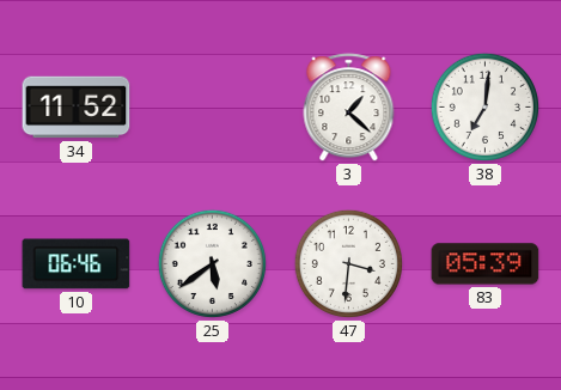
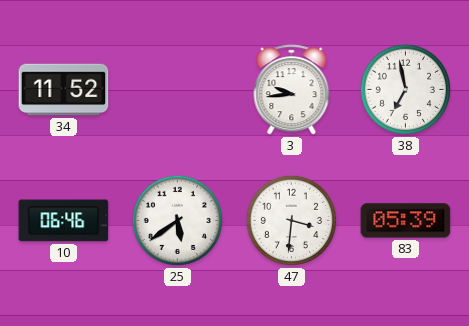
3: 1:22 -> 9:44
38: 7:01 -> 6:58
